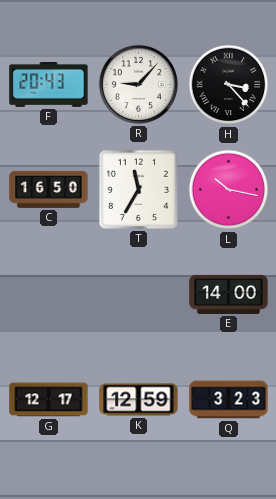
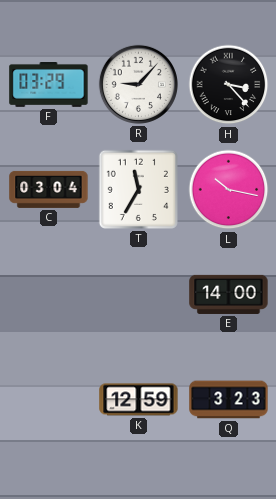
F: 20:43 -> 03:29
C: 16:50 -> 03:04
G: 12:17 -> none
